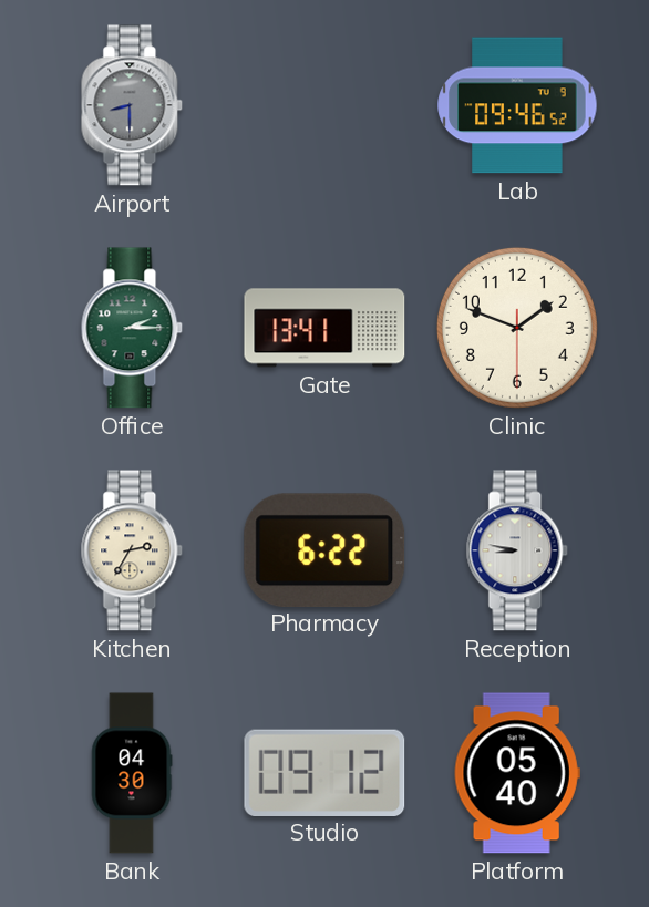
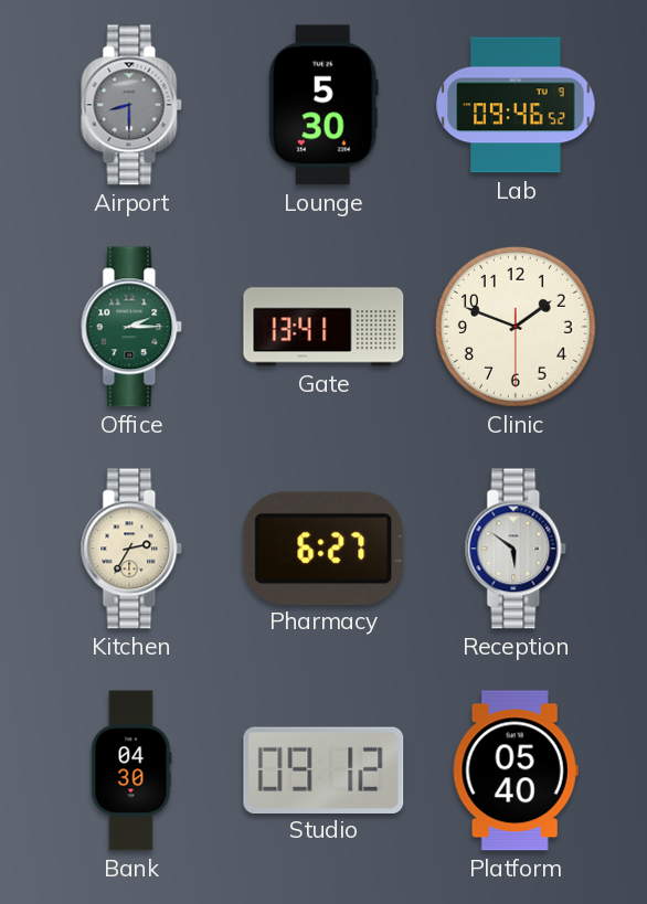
Lounge: none -> 5:30
Pharmacy: 6:22 -> 6:27
Reception: 8:47 -> 5:51
